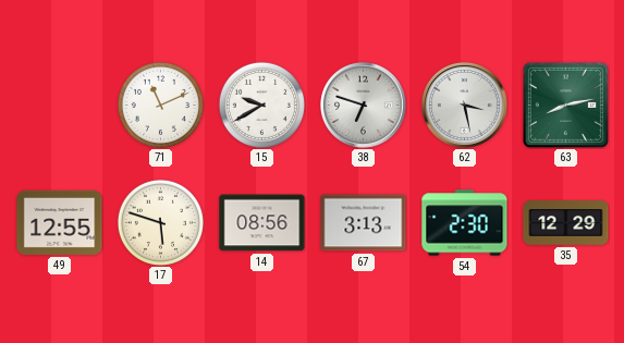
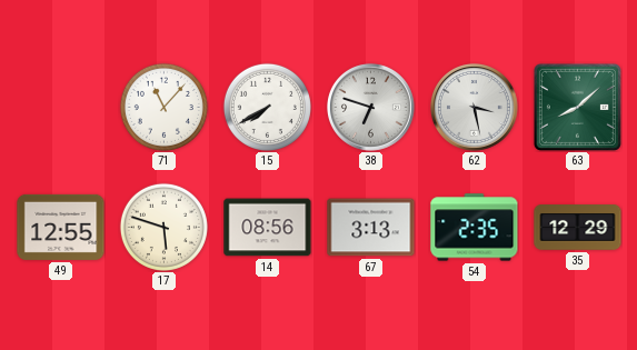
71: 11:11 -> 11:07
15: 9:40 -> 7:40
63: 8:13 -> 8:08
54: 2:30 -> 2:35
